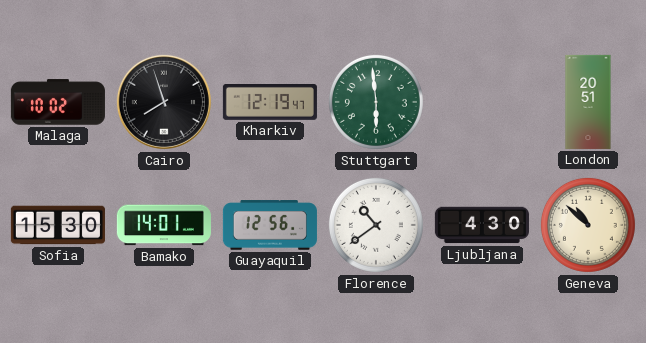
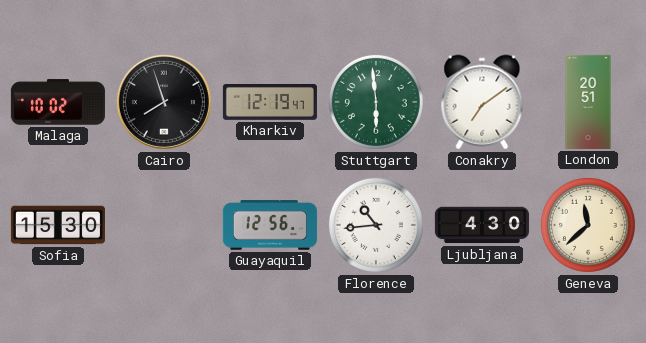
Conakry: none -> 7:09
Bamako: 14:01 -> none
Florence: 10:39 -> 10:44
Geneva: 10:52 -> 11:38
